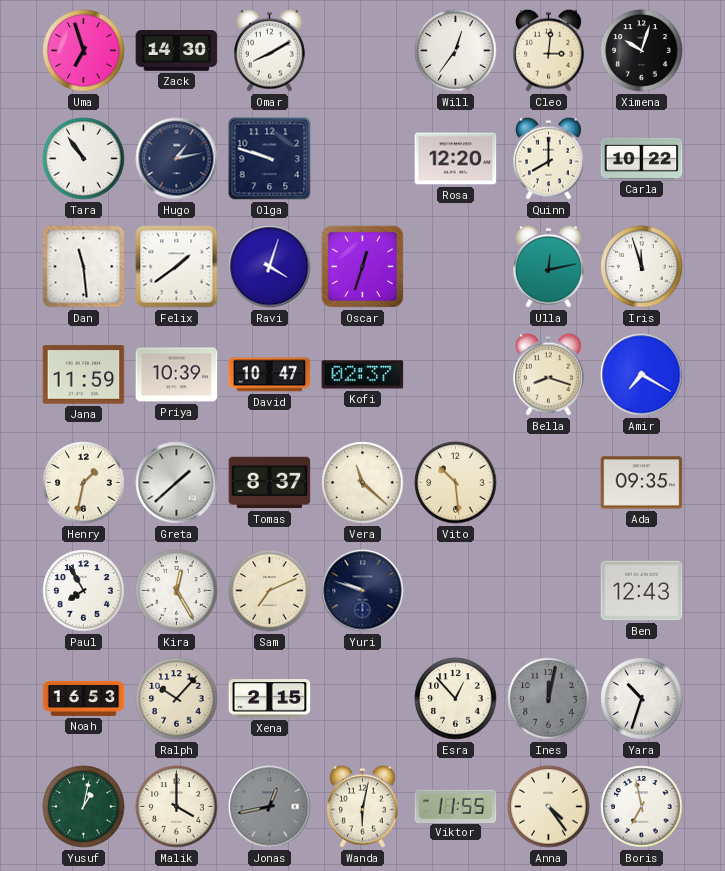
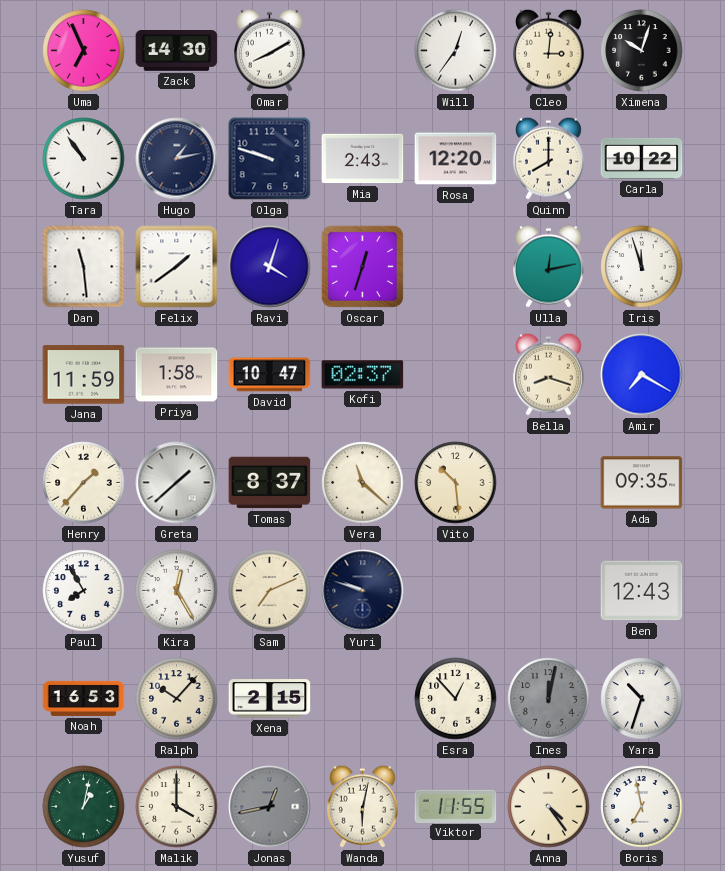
Uma: 6:57 -> 6:56
Mia: none -> 2:43
Priya: 10:39 -> 1:58
Henry: 1:32 -> 1:37
